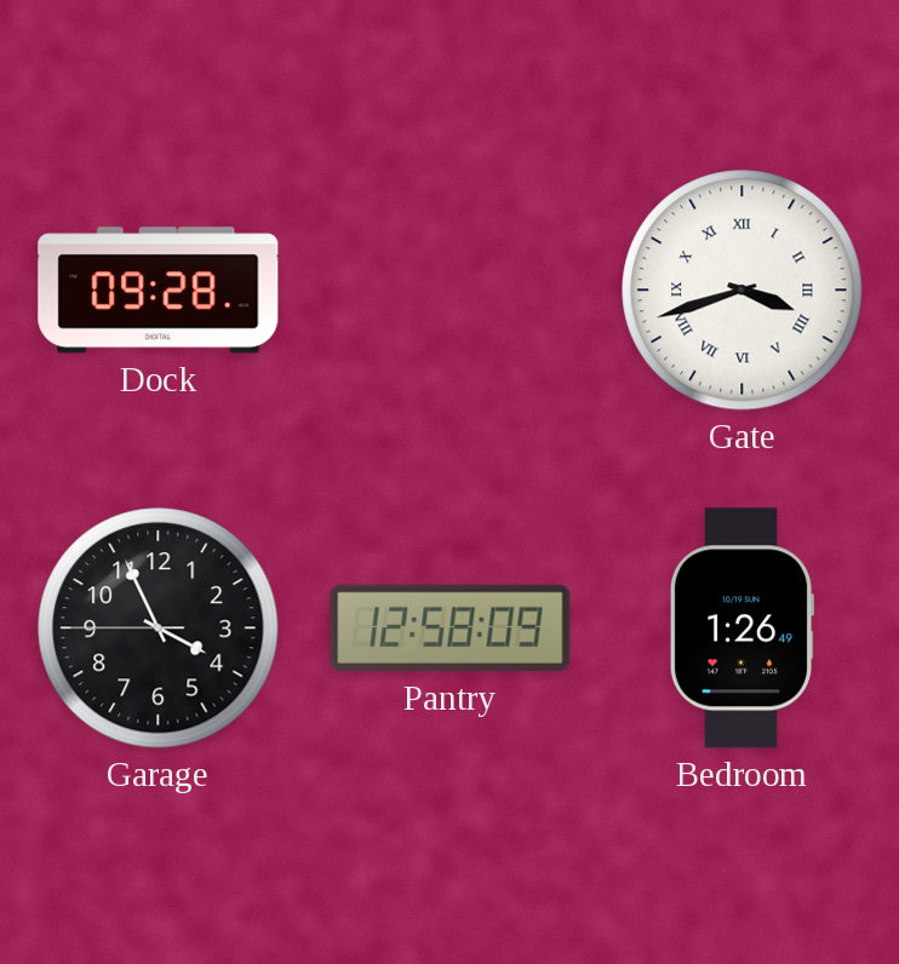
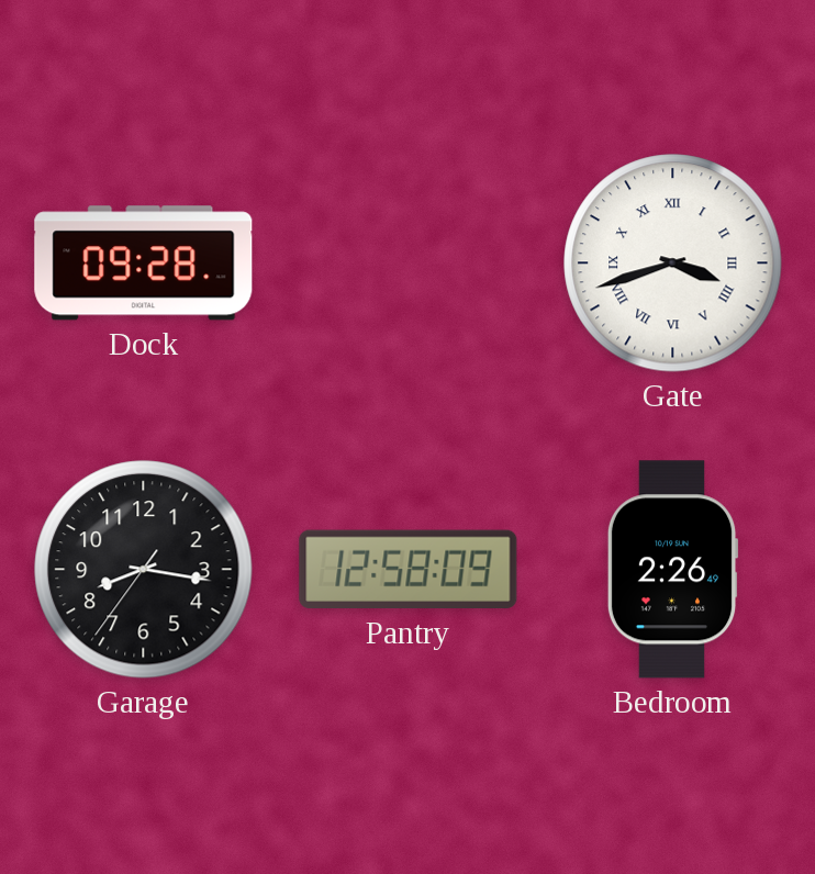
Garage: 3:55 -> 8:16
Bedroom: 1:26 -> 2:26
